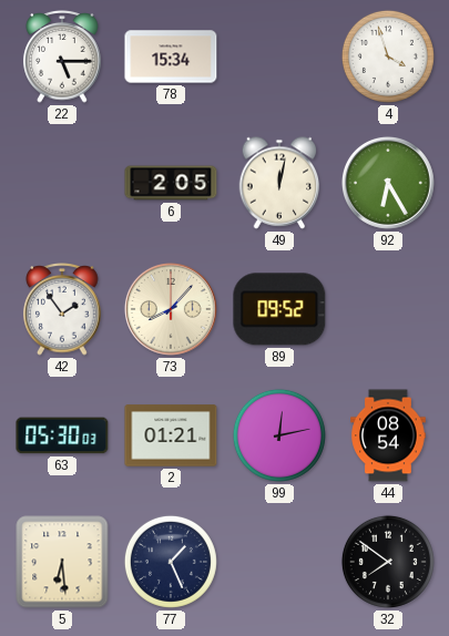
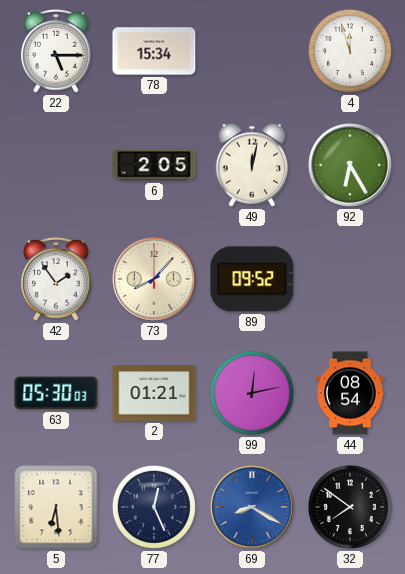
4: 3:57 -> 11:57
77: 1:26 -> 12:26
69: none -> 8:20
